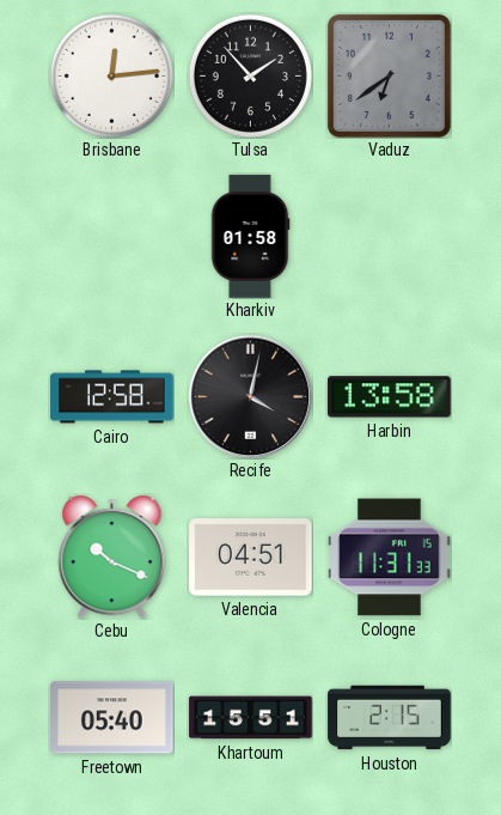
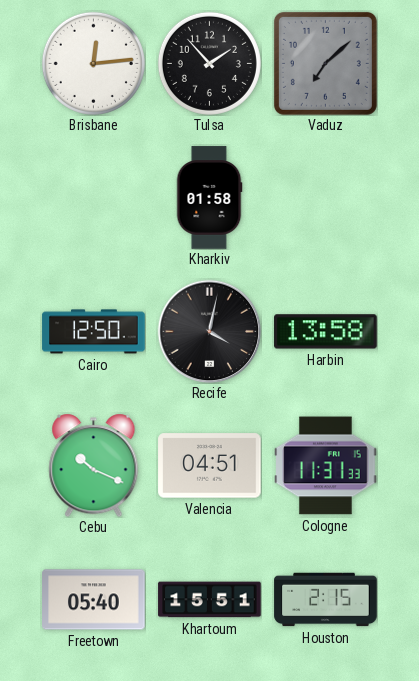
Vaduz: 6:39 -> 7:08
Cairo: 12:58 -> 12:50
